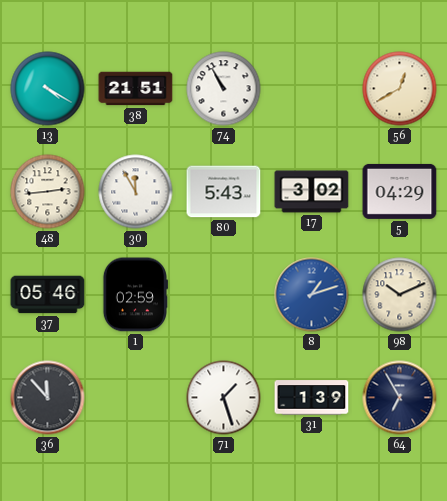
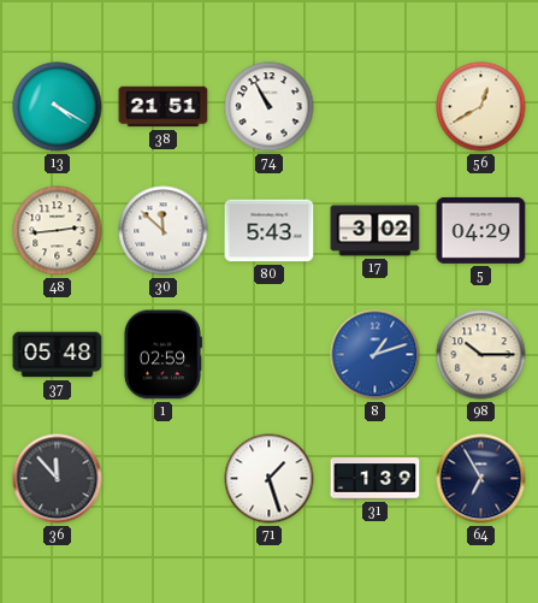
30: 11:55 -> 11:52
37: 05:46 -> 05:48
98: 10:11 -> 10:15
